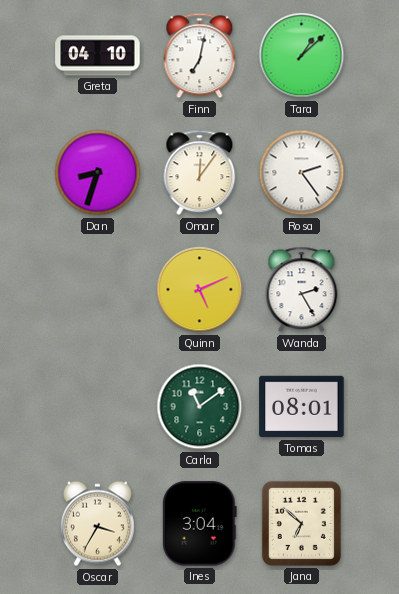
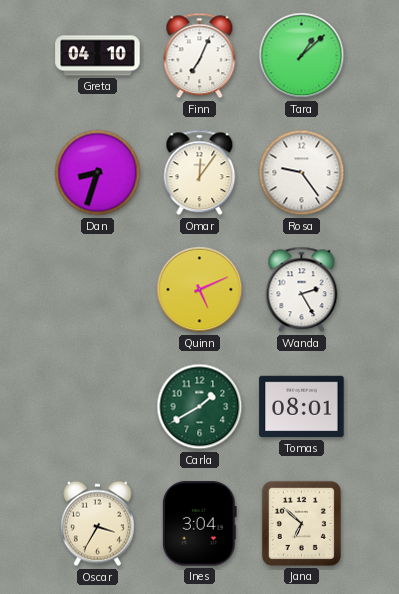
Finn: 7:02 -> 7:04
Rosa: 2:24 -> 9:24
Carla: 11:09 -> 1:40
